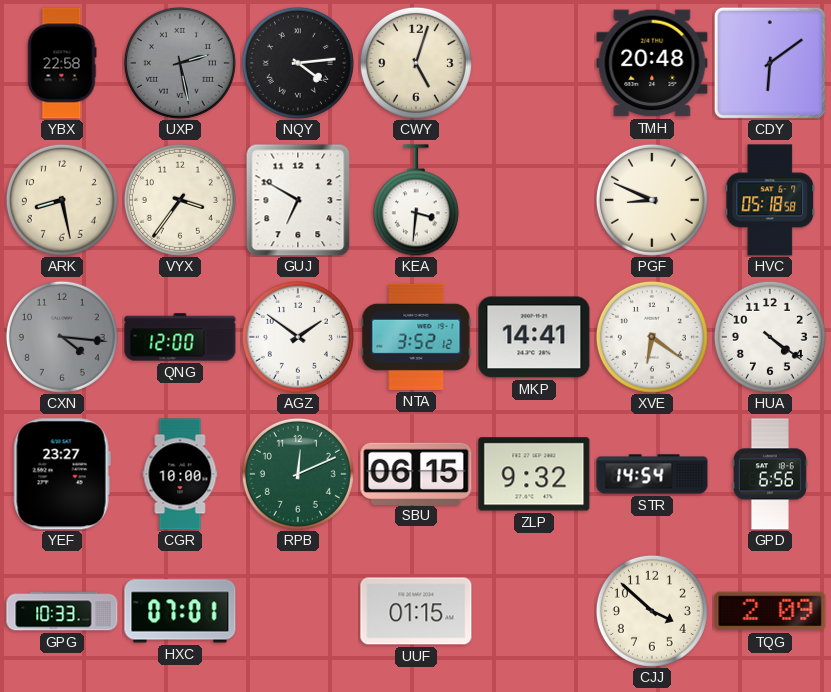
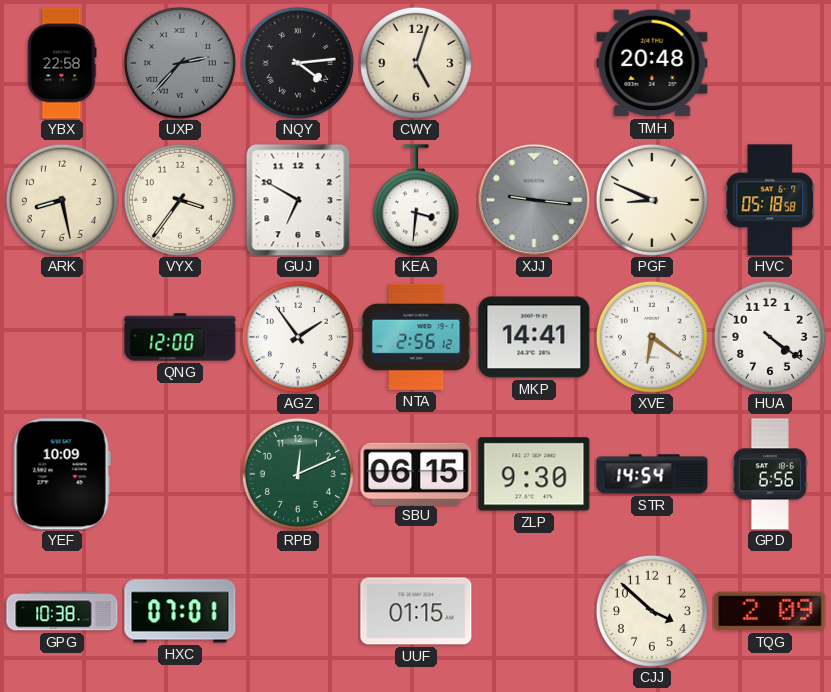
UXP: 2:28 -> 2:37
CDY: 6:09 -> none
XJJ: none -> 9:16
CXN: 4:16 -> none
AGZ: 1:51 -> 1:54
NTA: 3:52 -> 2:56
YEF: 23:27 -> 10:09
CGR: 10:00 -> none
ZLP: 9:32 -> 9:30
GPG: 10:33 -> 10:38
